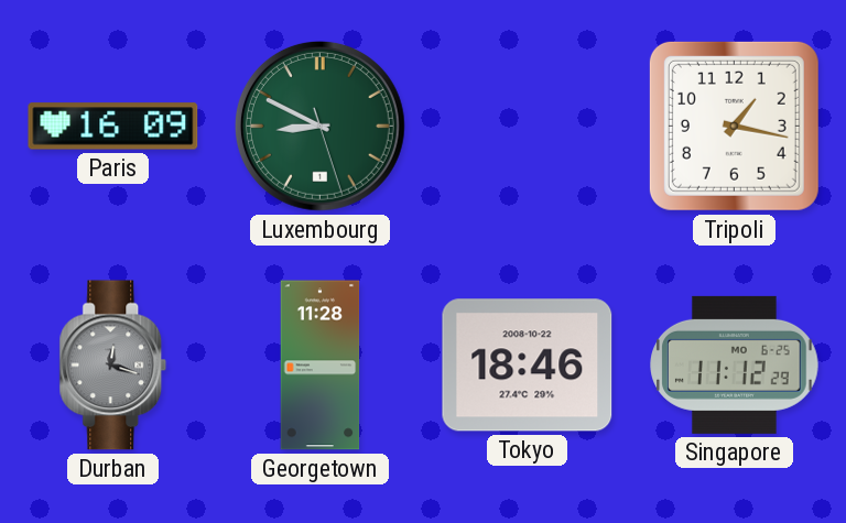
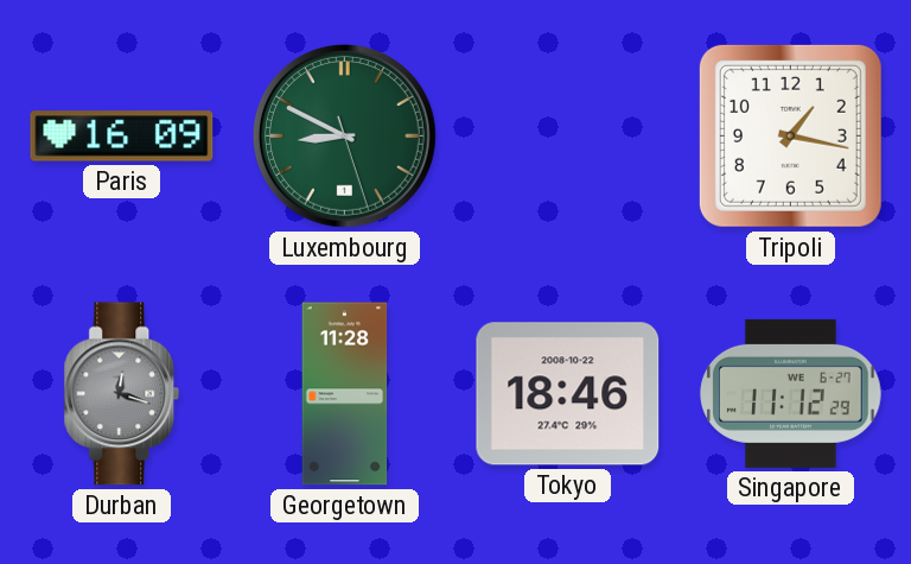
Singapore date: MO 6-25 -> WE 6-27
